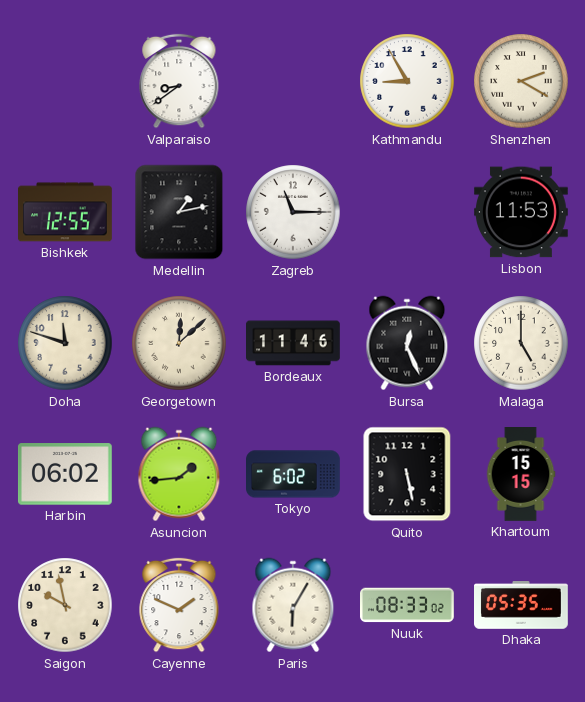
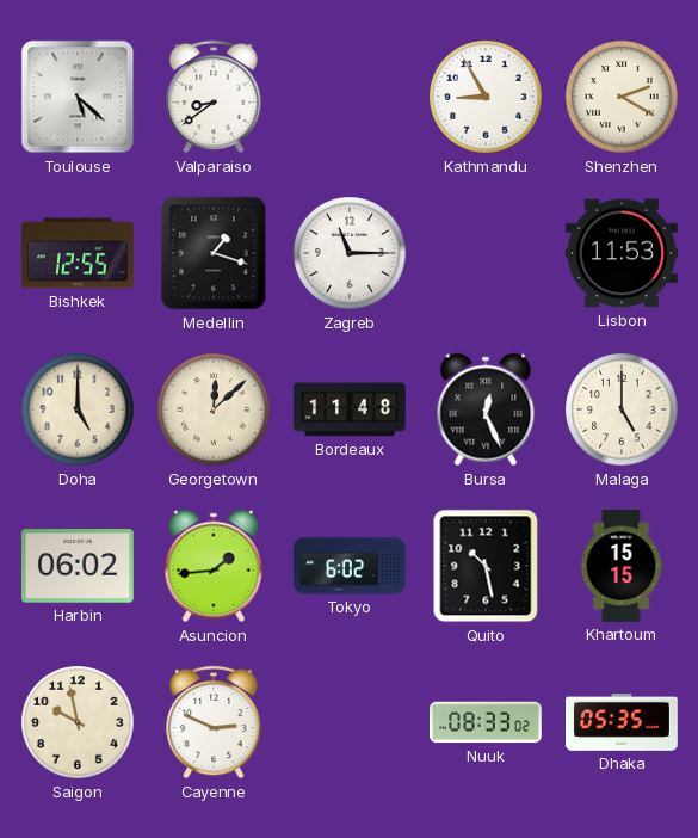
Toulouse: none -> 5:22
Medellin: 1:13 -> 1:18
Doha: 11:48 -> 5:00
Bordeaux: 11:46 -> 11:48
Quito: 5:28 -> 10:28
Cayenne: 1:49 -> 2:49
Paris: 6:05 -> none
